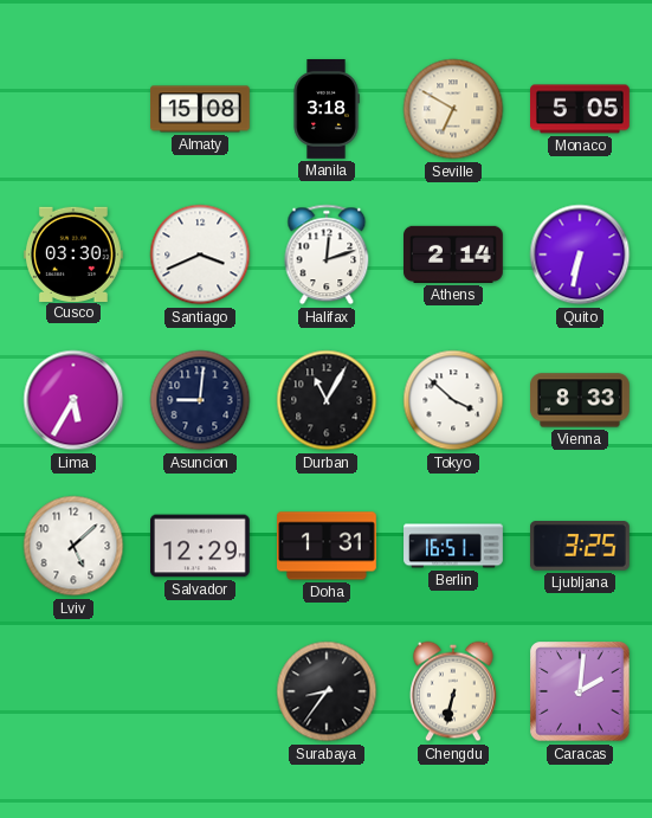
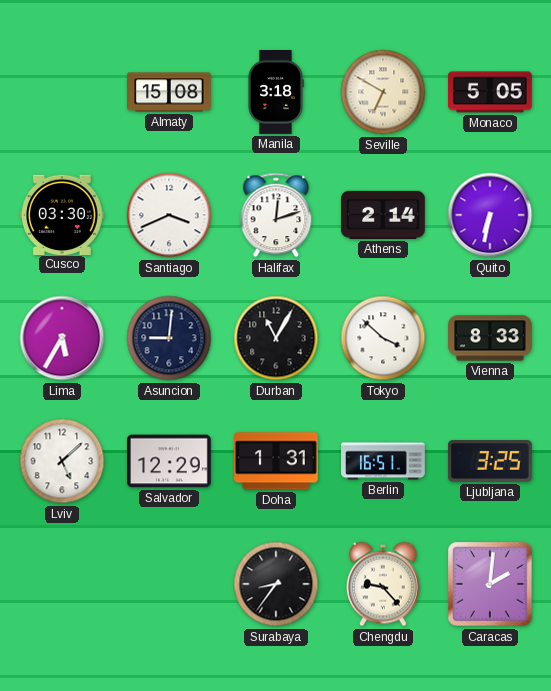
Chengdu: 6:32 -> 9:23
